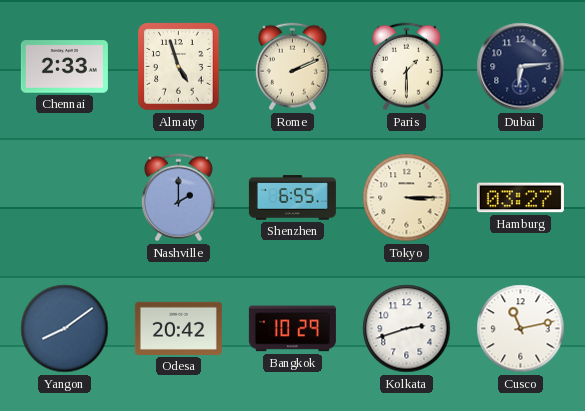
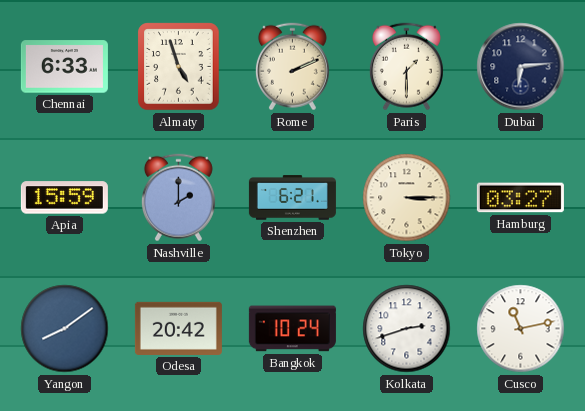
Chennai: 2:33 -> 6:33
Apia: none -> 15:59
Shenzhen: 6:55 -> 6:21
Bangkok: 10:29 -> 10:24
